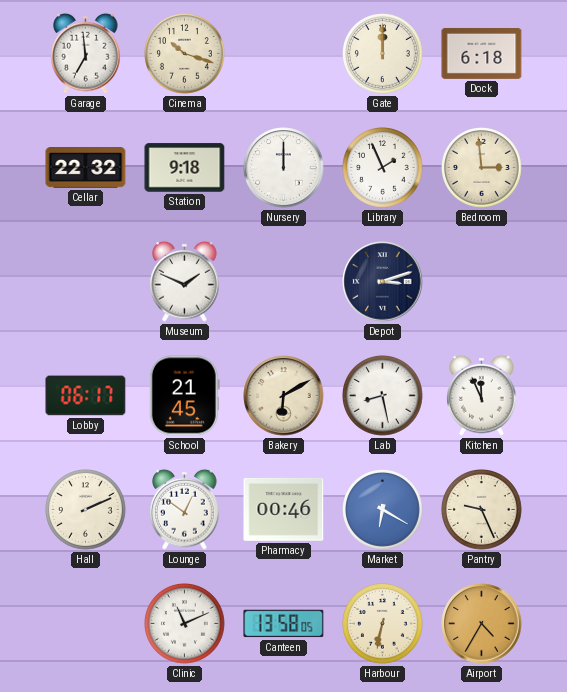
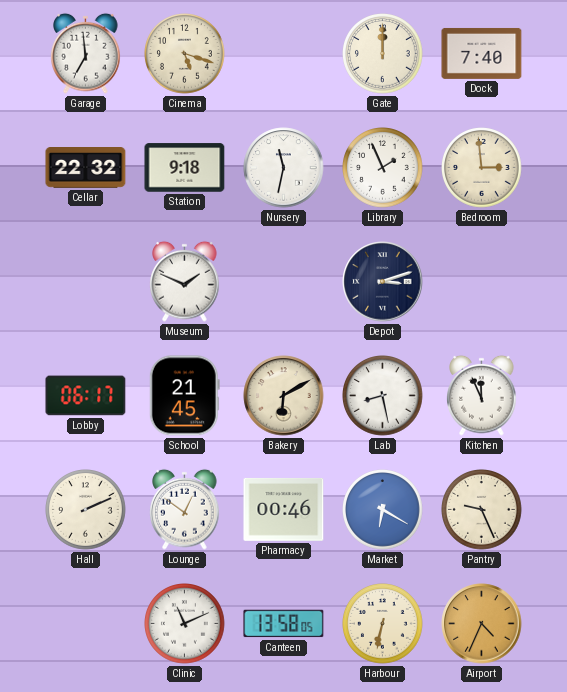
Cinema: 10:18 -> 5:18
Dock: 6:18 -> 7:40
Nursery: 12:00 -> 11:32
Airport: 4:35 -> 4:34
